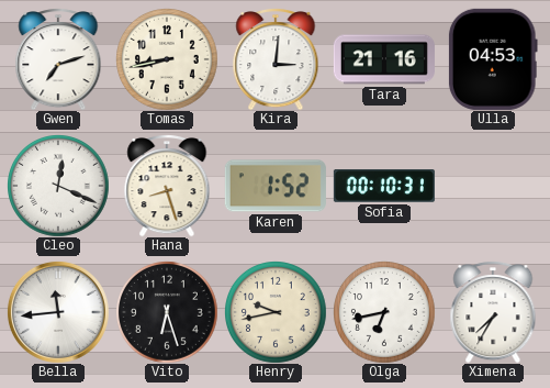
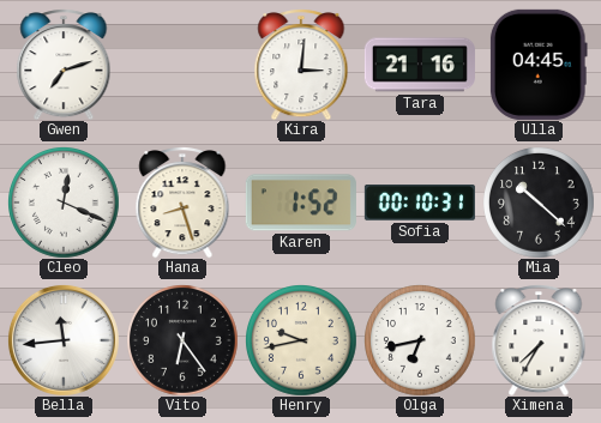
Tomas: 8:43 -> none
Ulla: 04:53 -> 04:45
Mia: none -> 10:22
Vito: 6:27 -> 6:24
